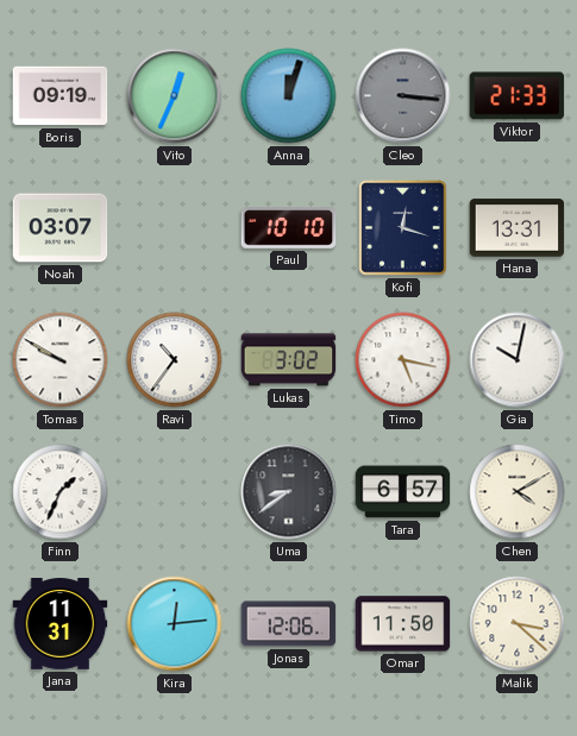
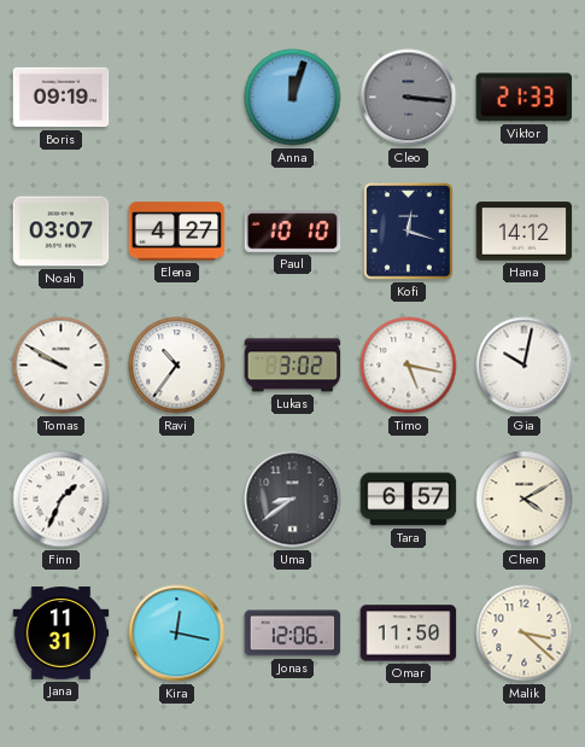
Vito: 12:34 -> none
Elena: none -> 4:27
Hana: 13:31 -> 14:12
Kira: 12:14 -> 12:17
